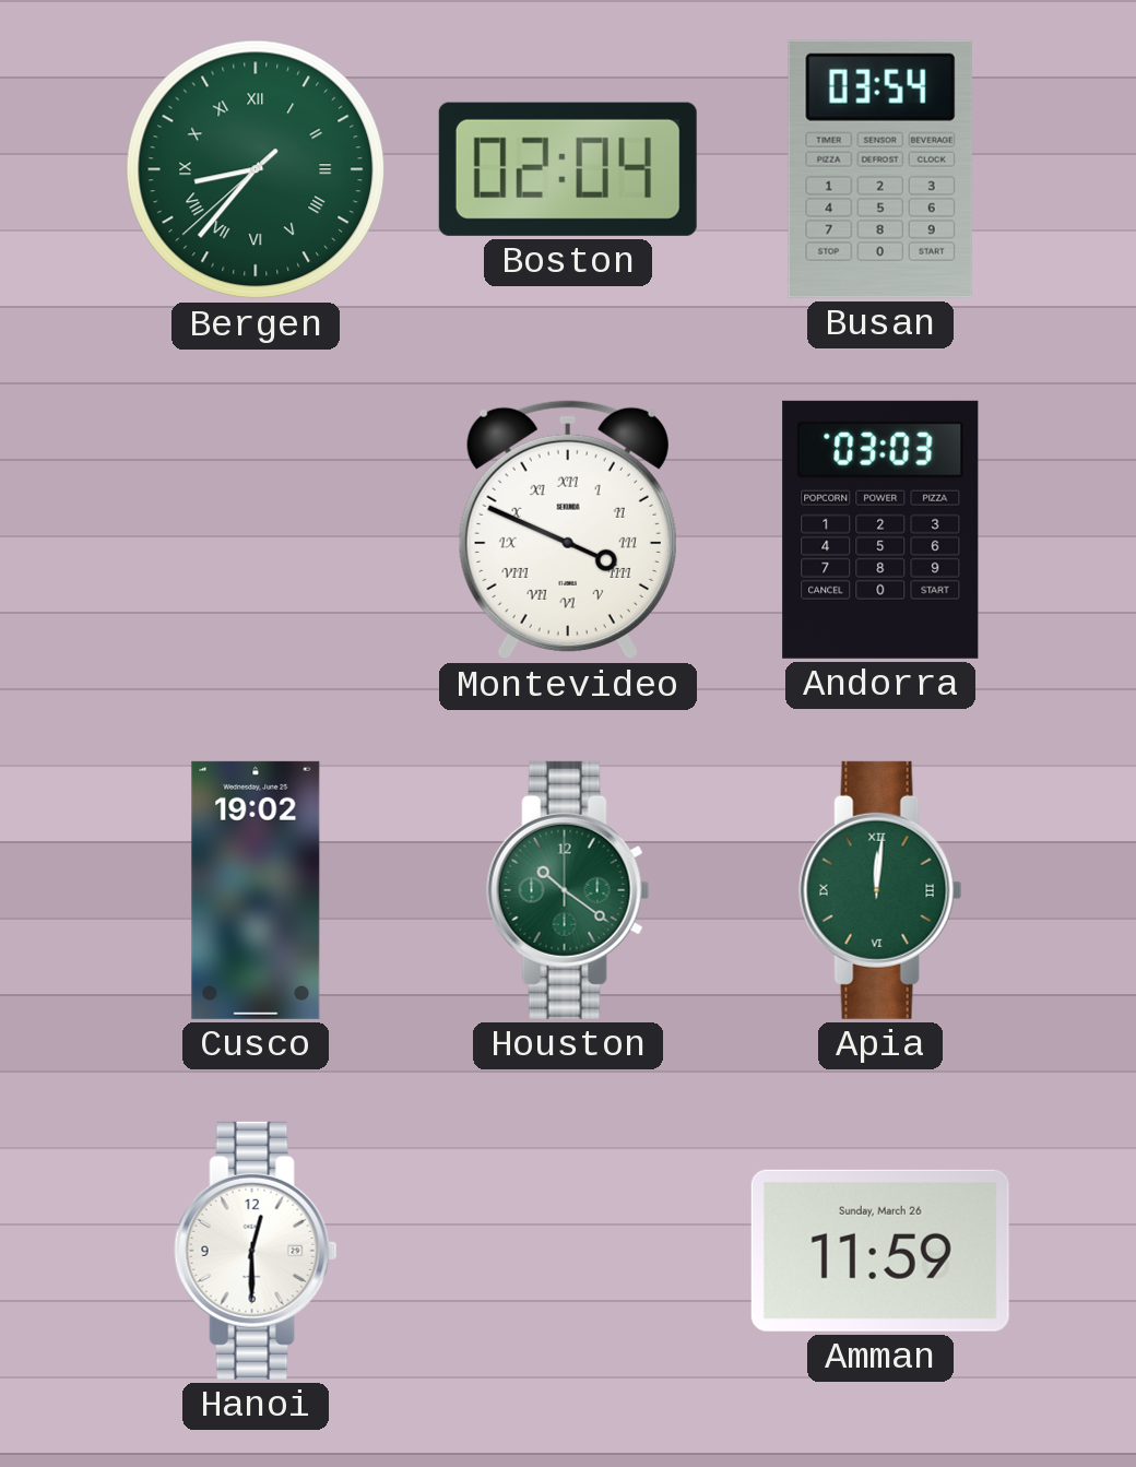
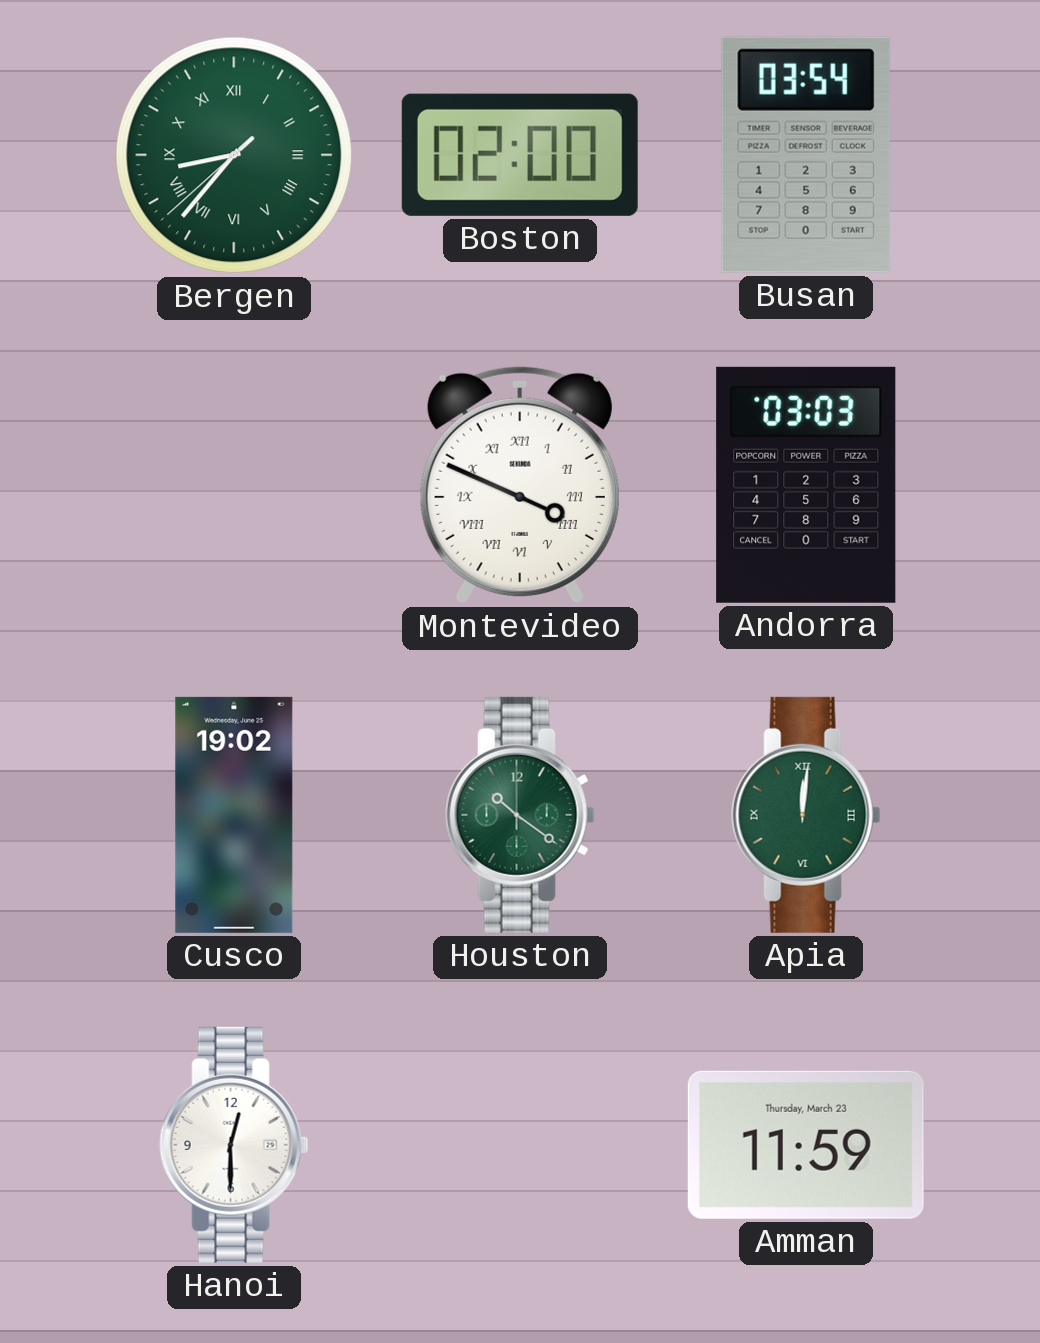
Boston: 02:04 -> 02:00
Amman date: Sunday, March 26 -> Thursday, March 23
